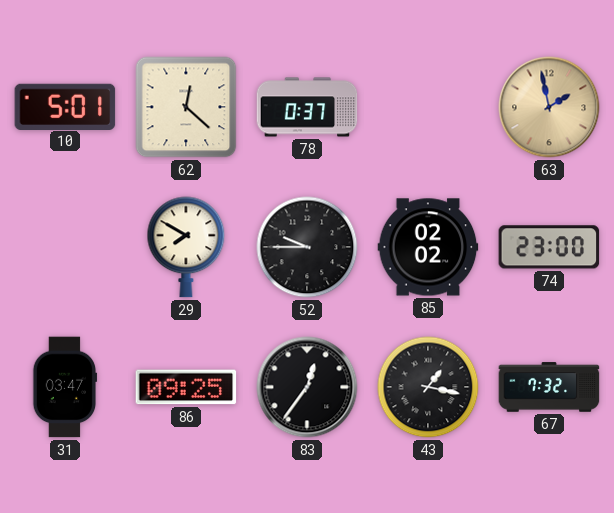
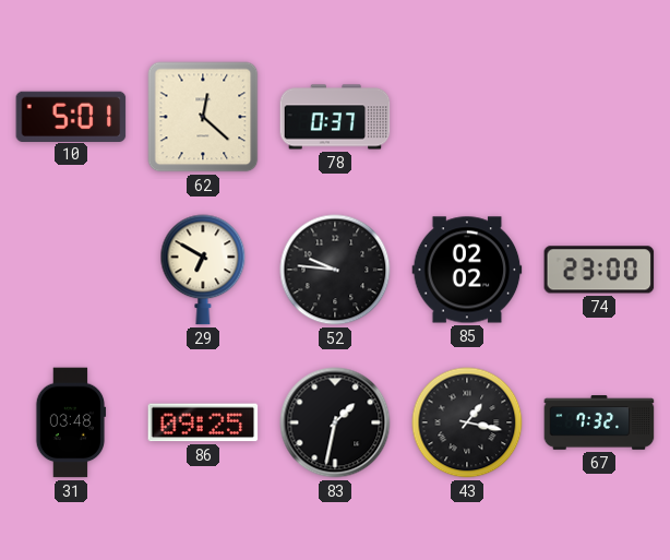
63: 1:58 -> none
29: 7:50 -> 6:50
52: 9:45 -> 9:46
31: 03:47 -> 03:48
83: 12:36 -> 1:32
